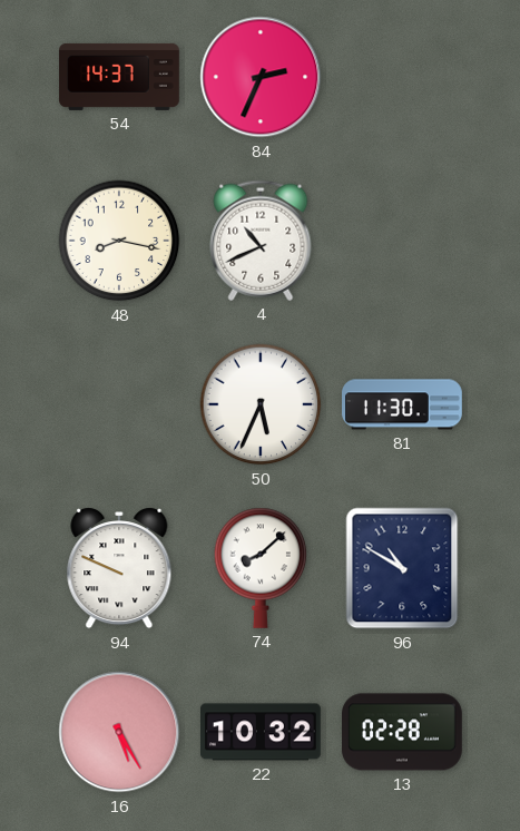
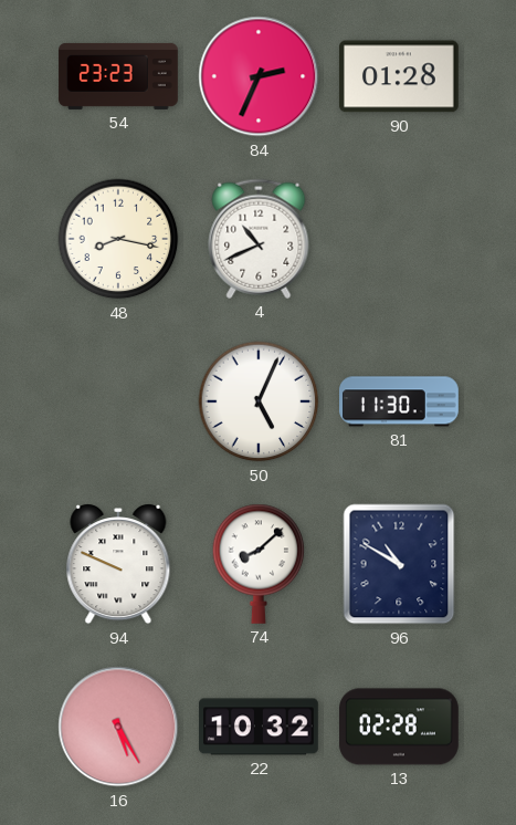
54: 14:37 -> 23:23
90: none -> 01:28
50: 5:34 -> 5:04
